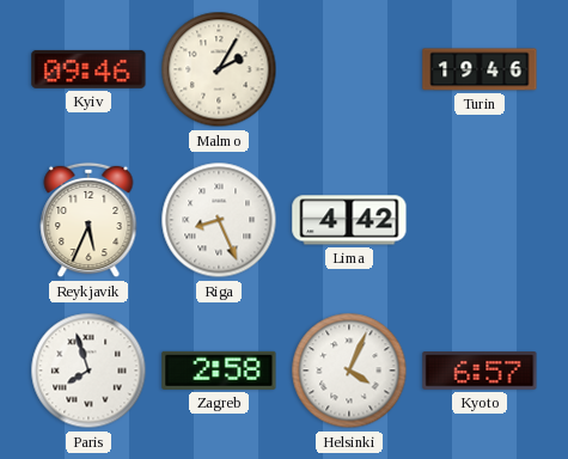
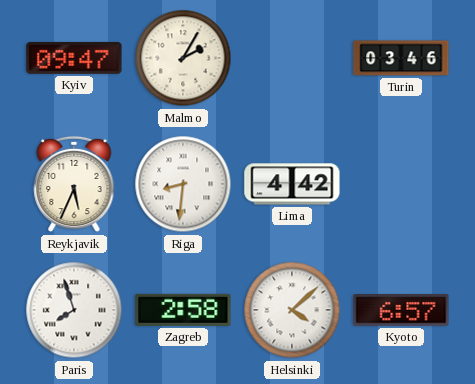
Kyiv: 09:46 -> 09:47
Turin: 19:46 -> 03:46
Riga: 8:26 -> 8:31
Helsinki: 4:04 -> 4:08
